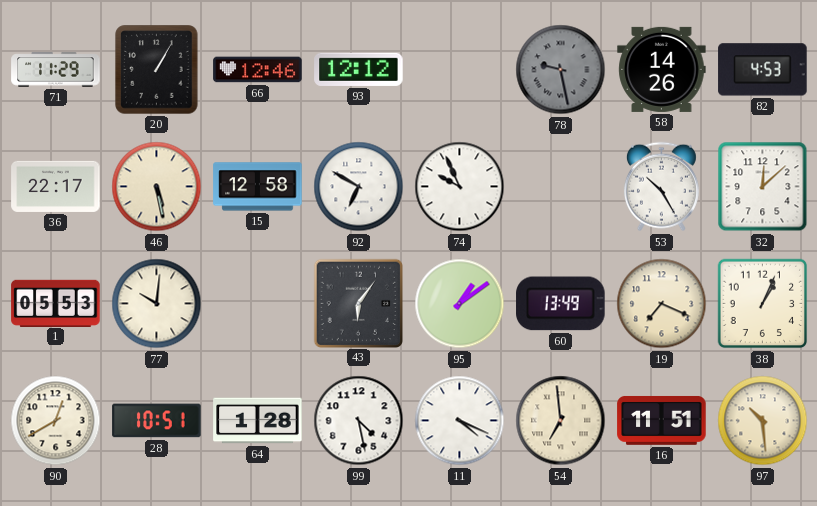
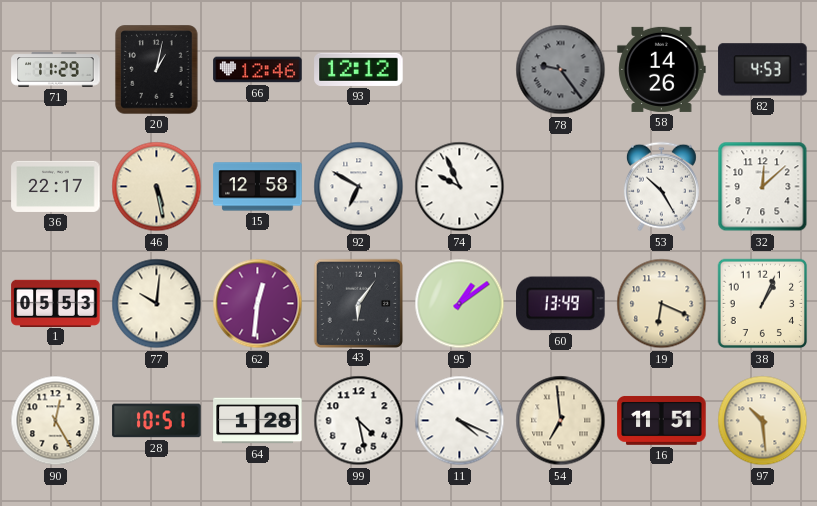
20: 1:05 -> 1:02
78: 9:28 -> 9:24
62: none -> 12:31
19: 7:19 -> 6:19
90: 12:40 -> 12:25
